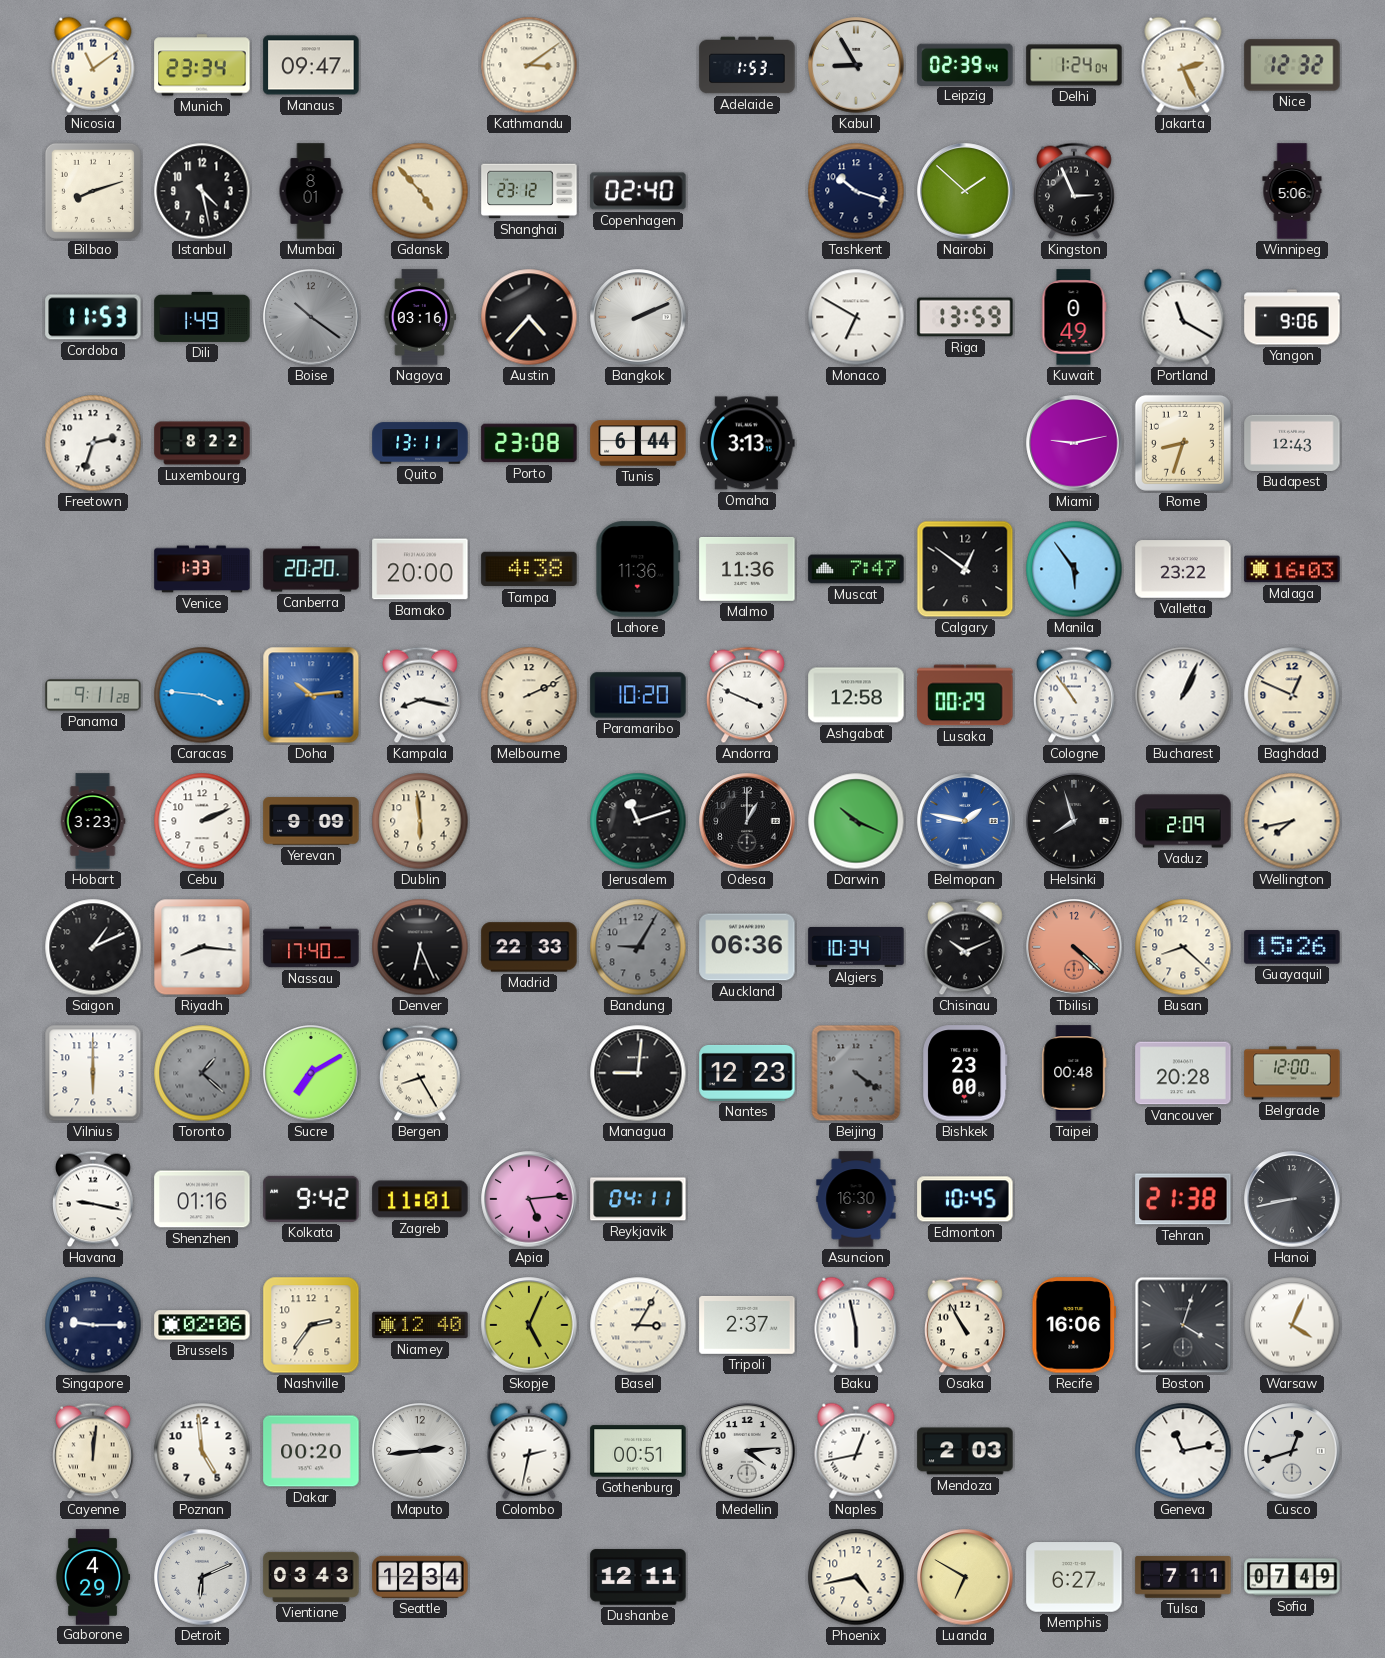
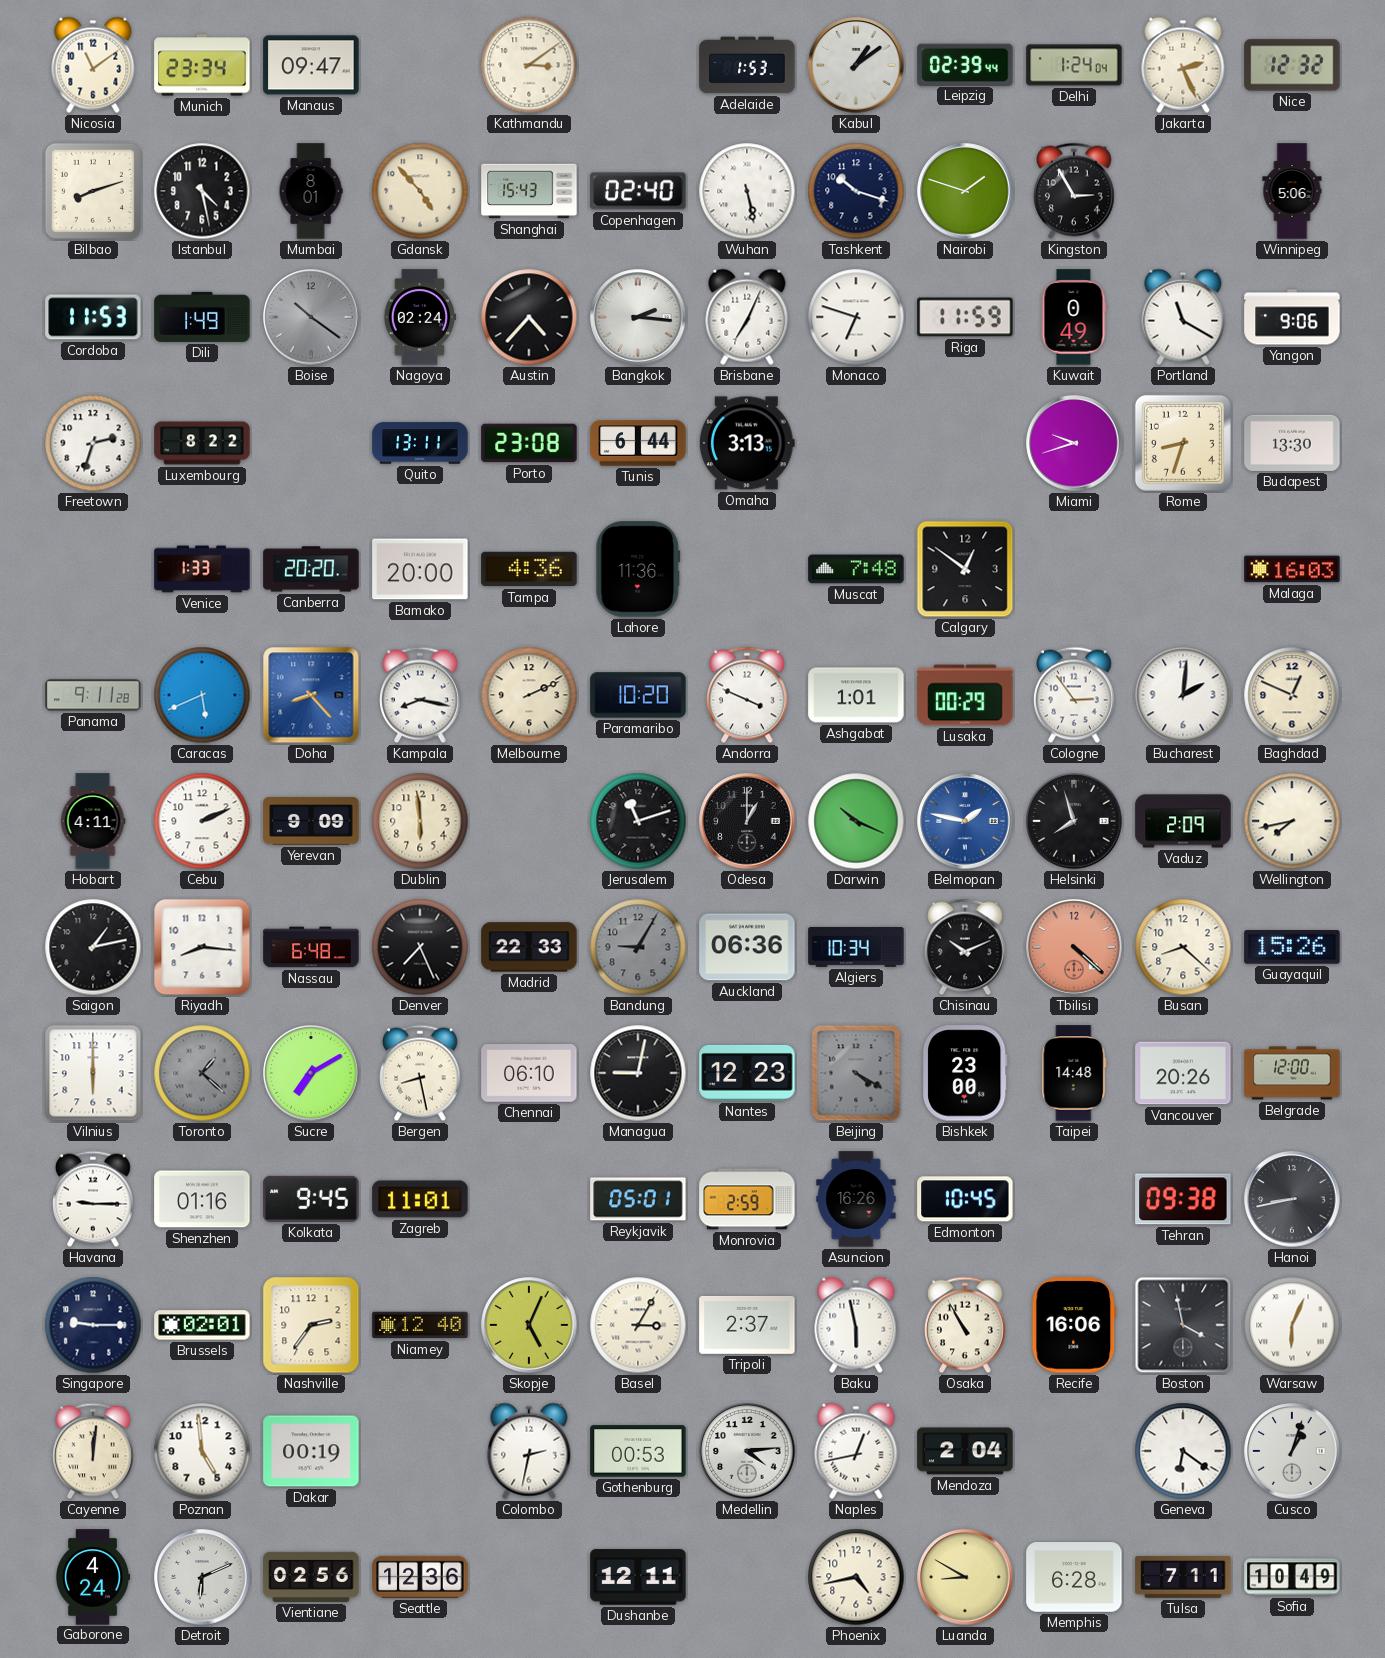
Kabul: 8:55 -> 1:09
Shanghai: 23:12 -> 15:43
Wuhan: none -> 5:28
Nairobi: 1:52 -> 1:48
Kingston: 2:56 -> 2:55
Nagoya: 03:16 -> 02:24
Bangkok: 2:11 -> 2:16
Brisbane: none -> 7:04
Monaco: 6:50 -> 6:48
Riga: 13:59 -> 11:59
Miami: 9:13 -> 9:42
Budapest: 12:43 -> 13:30
Tampa: 4:38 -> 4:36
Malmo: 11:36 -> none
Muscat: 7:47 -> 7:48
Manila: 5:54 -> none
Valletta: 23:22 -> none
Caracas: 3:46 -> 5:41
Doha: 10:14 -> 8:23
Ashgabat: 12:58 -> 1:01
Cologne: 10:54 -> 2:54
Bucharest: 1:04 -> 2:01
Hobart: 3:23 -> 4:11
Saigon: 1:11 -> 1:13
Nassau: 17:40 -> 6:48
Denver: 6:26 -> 7:26
Bergen: 8:25 -> 8:28
Chennai: none -> 06:10
Managua: 9:01 -> 9:02
Beijing: 4:21 -> 4:20
Taipei: 00:48 -> 14:48
Vancouver: 20:28 -> 20:26
Havana: 9:17 -> 9:15
Kolkata: 9:42 -> 9:45
Apia: 5:14 -> none
Reykjavik: 04:11 -> 05:01
Monrovia: none -> 2:59
Asuncion: 16:30 -> 16:26
Tehran: 21:38 -> 09:38
Brussels: 02:06 -> 02:01
Boston: 4:03 -> 3:58
Warsaw: 4:04 -> 6:04
Dakar: 00:20 -> 00:19
Maputo: 2:44 -> none
Gothenburg: 00:51 -> 00:53
Mendoza: 2:03 -> 2:04
Geneva: 11:13 -> 6:21
Cusco: 12:42 -> 1:03
Gaborone: 4:29 -> 4:24
Vientiane: 03:43 -> 02:56
Seattle: 12:34 -> 12:36
Luanda: 6:50 -> 8:50
Memphis: 6:27 -> 6:28
Sofia: 07:49 -> 10:49
